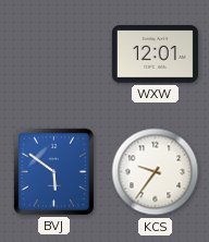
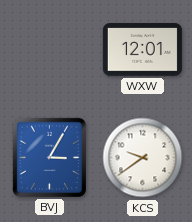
BVJ: 5:51 -> 3:05
KCS: 9:36 -> 9:39
